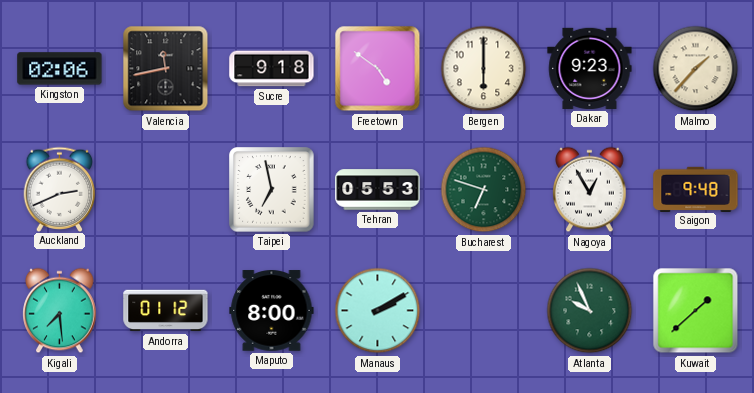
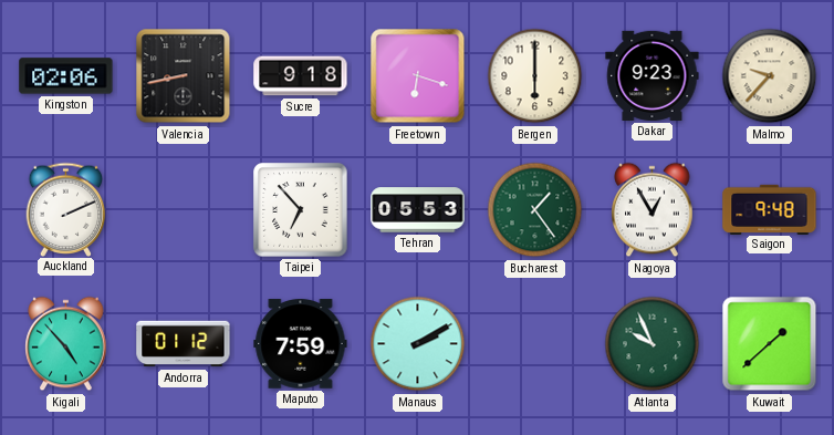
Valencia: 11:43 -> 8:43
Freetown: 4:51 -> 6:18
Malmo: 1:37 -> 9:37
Auckland: 2:41 -> 2:11
Taipei: 6:58 -> 6:53
Bucharest: 6:48 -> 1:24
Kigali: 7:29 -> 4:53
Maputo: 8:00 -> 7:59
